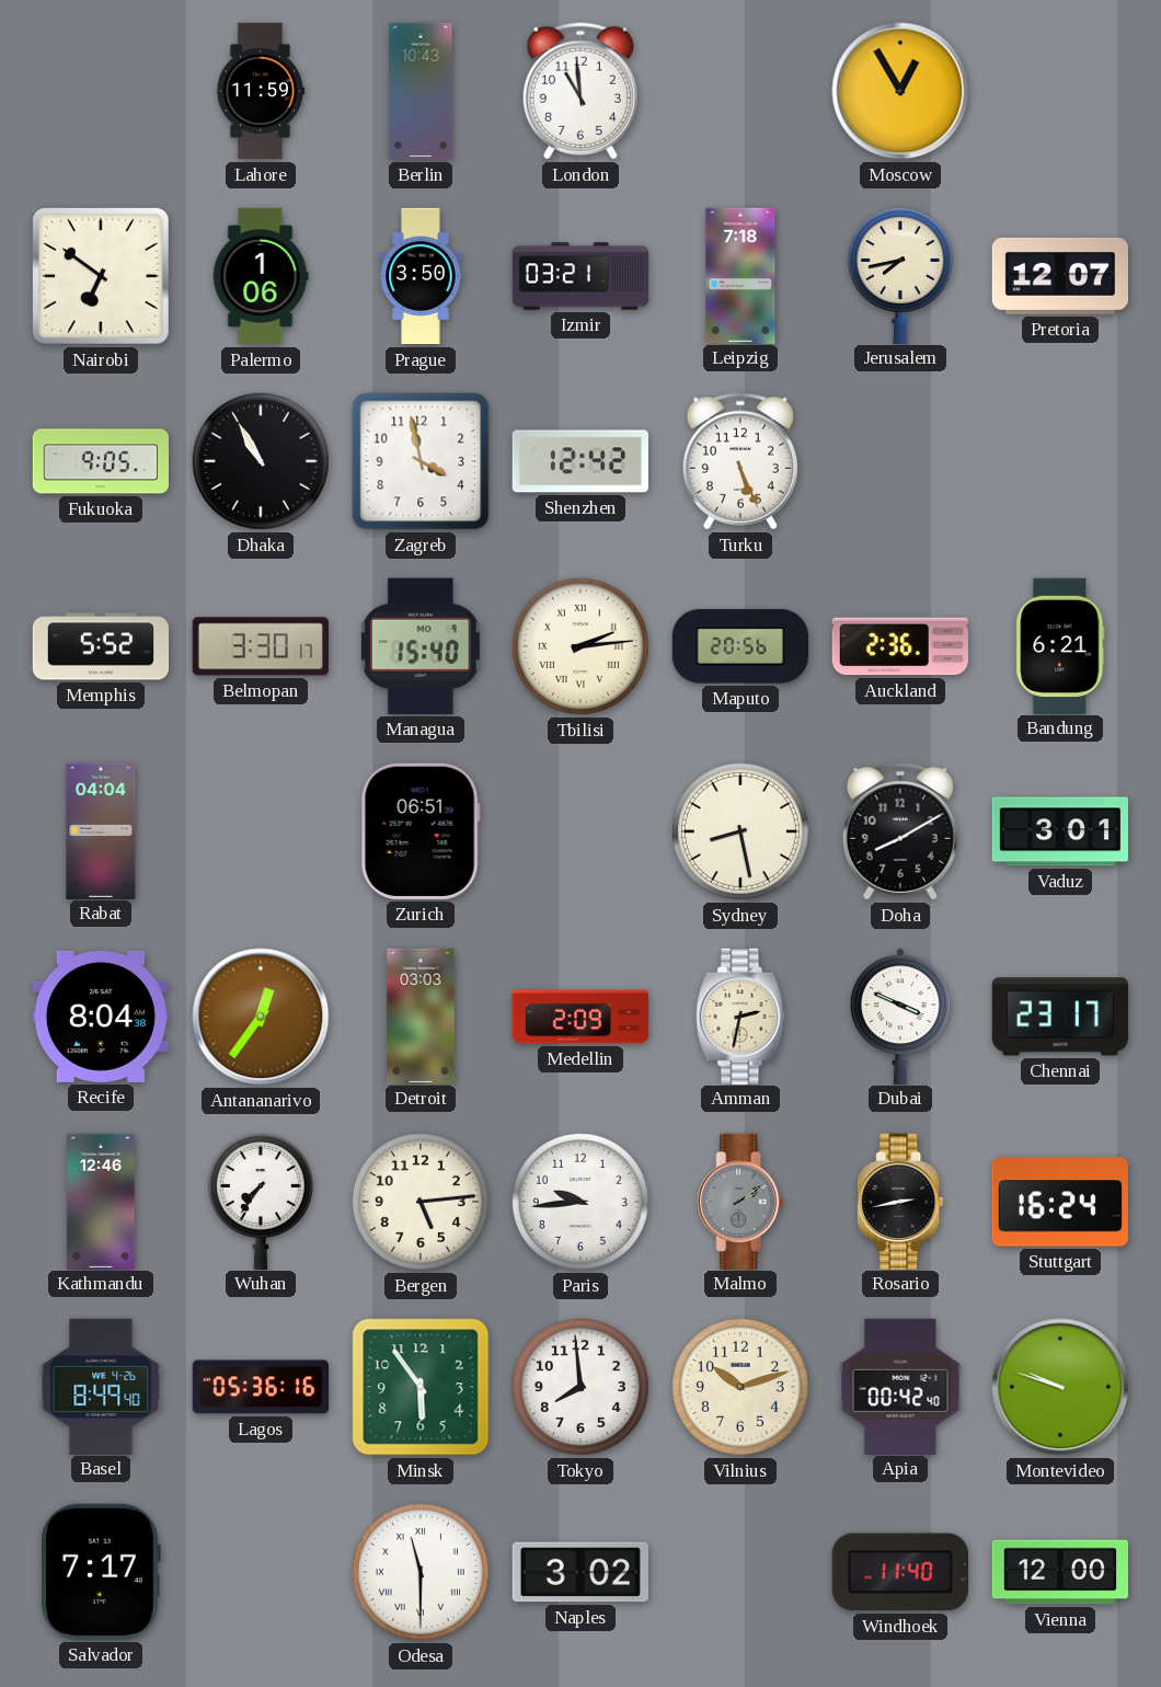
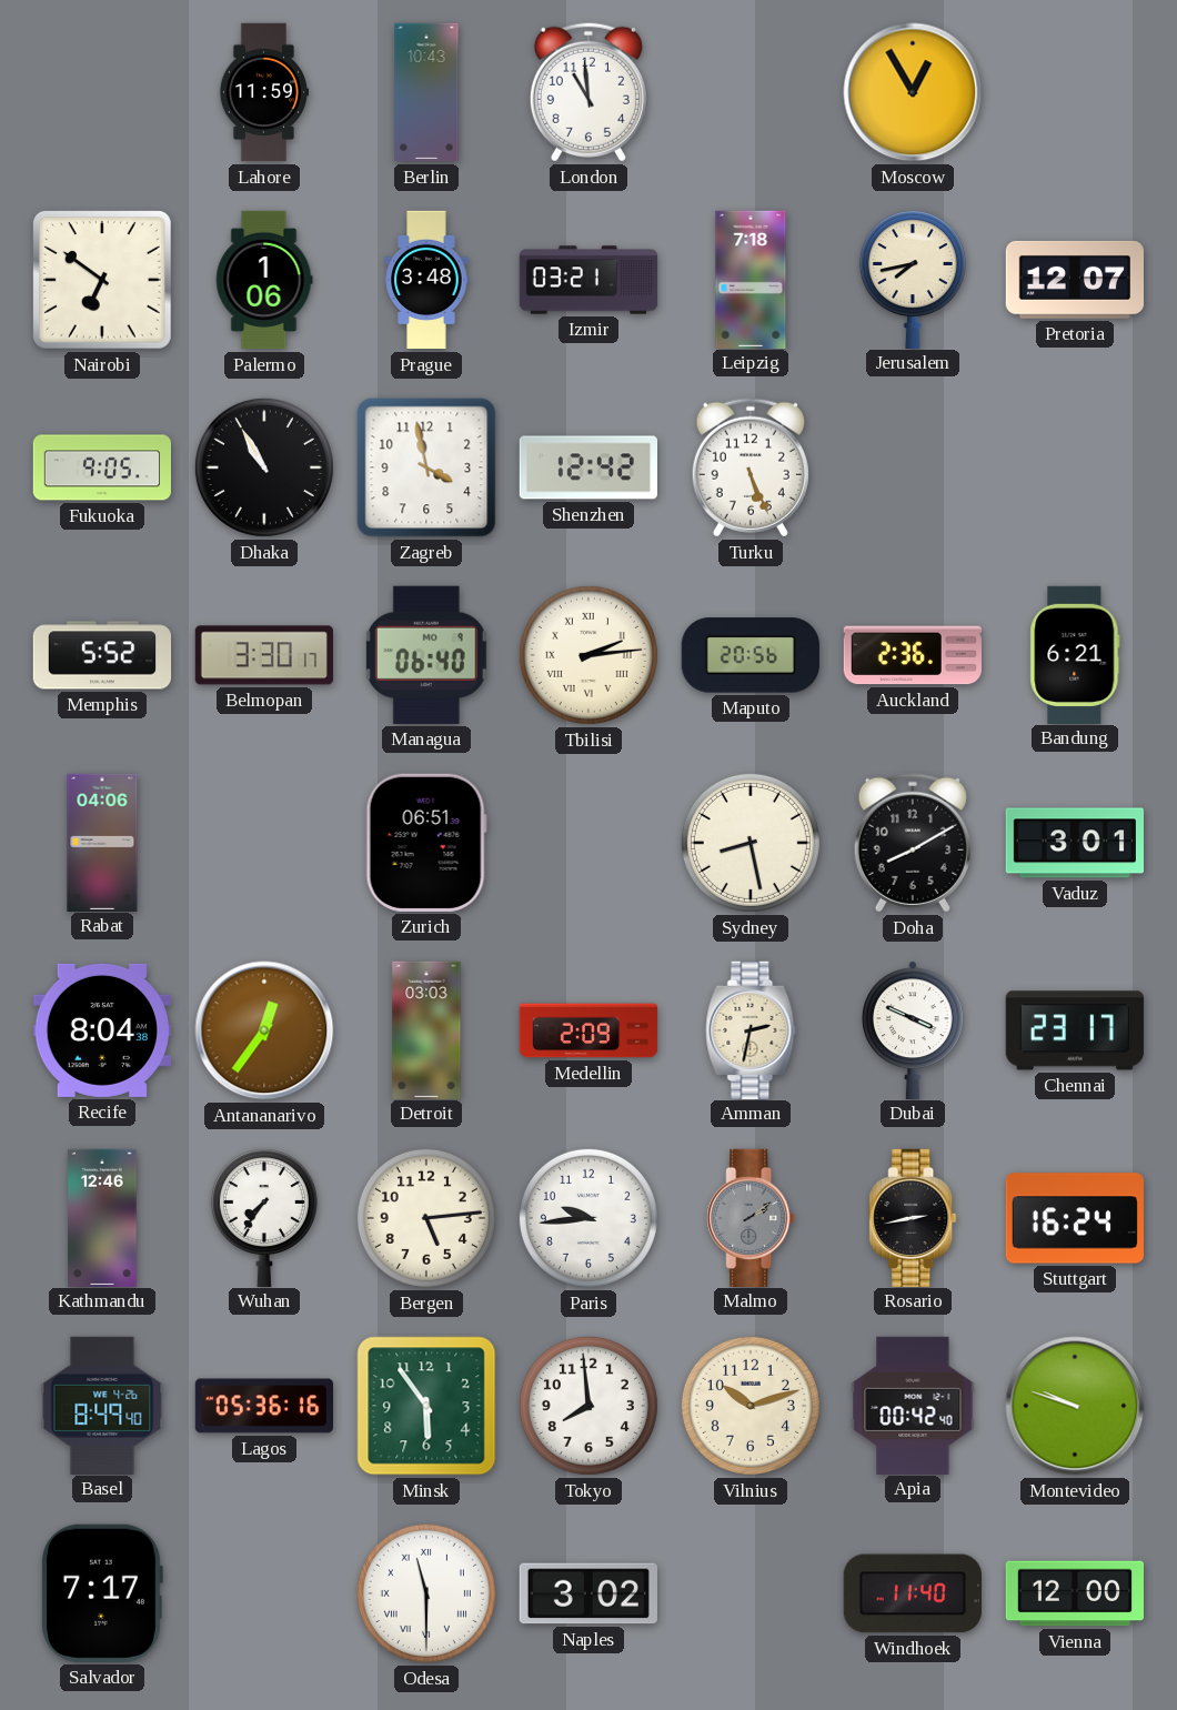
Prague: 3:50 -> 3:48
Managua: 15:40 -> 06:40
Rabat: 04:04 -> 04:06
